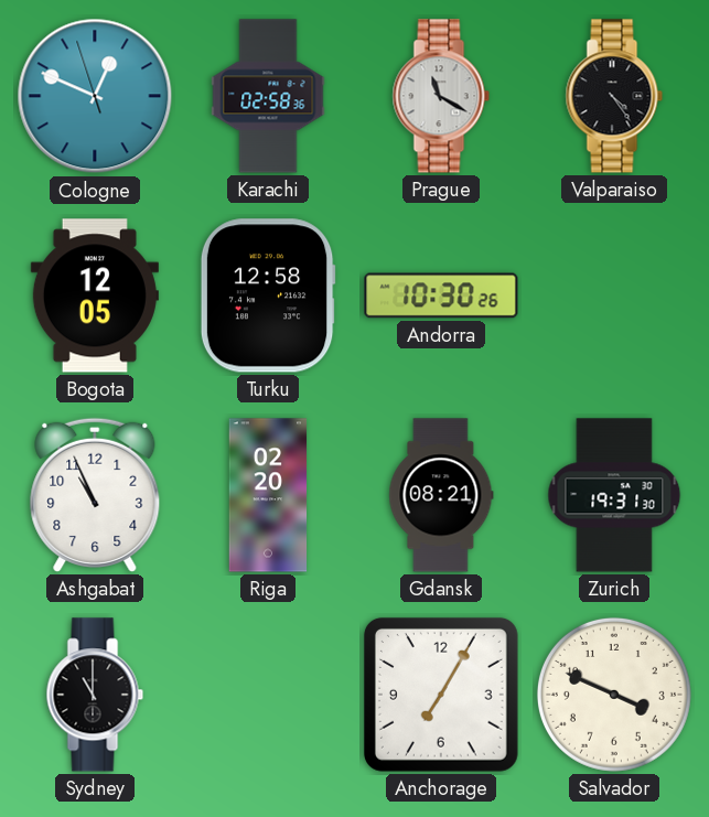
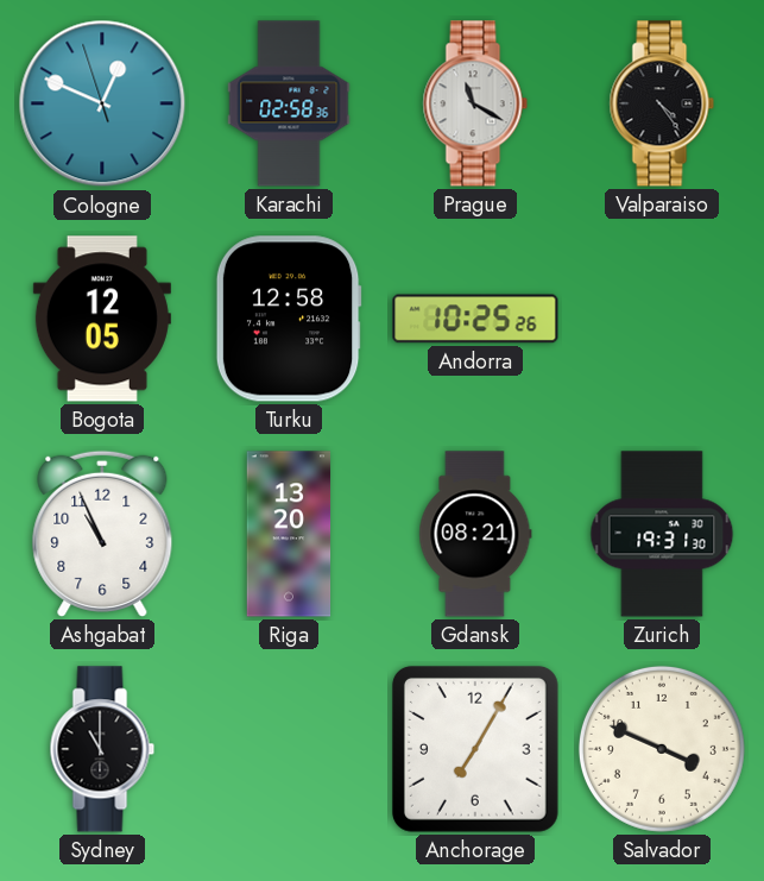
Andorra: 10:30 -> 10:25
Riga: 02:20 -> 13:20
